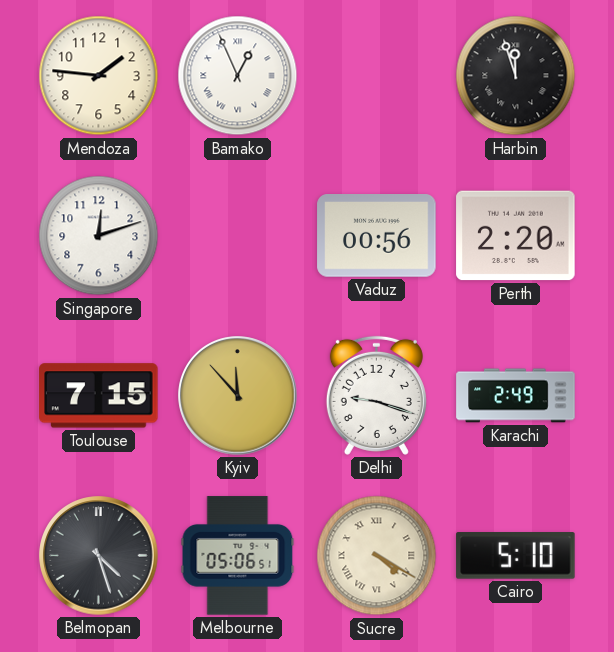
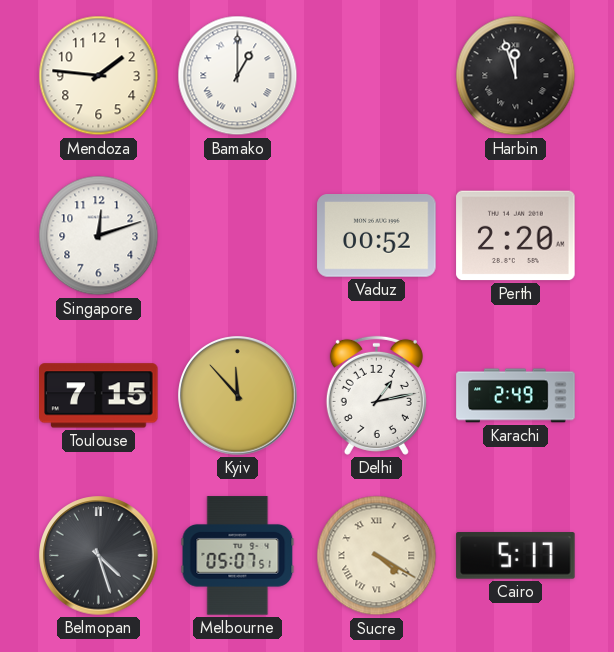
Bamako: 12:56 -> 1:00
Vaduz: 00:56 -> 00:52
Delhi: 9:18 -> 1:13
Melbourne: 05:06 -> 05:07
Cairo: 5:10 -> 5:17
